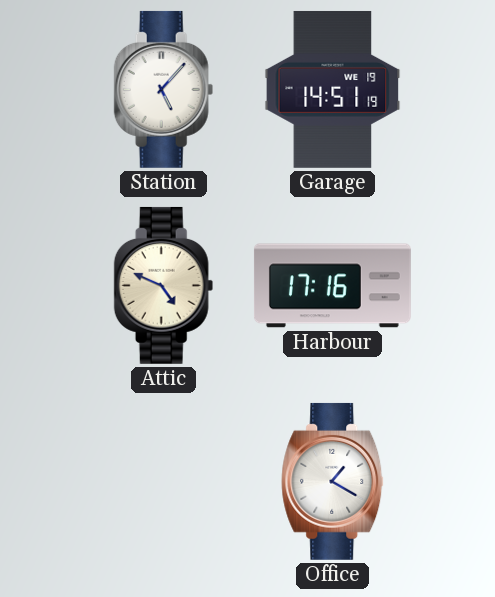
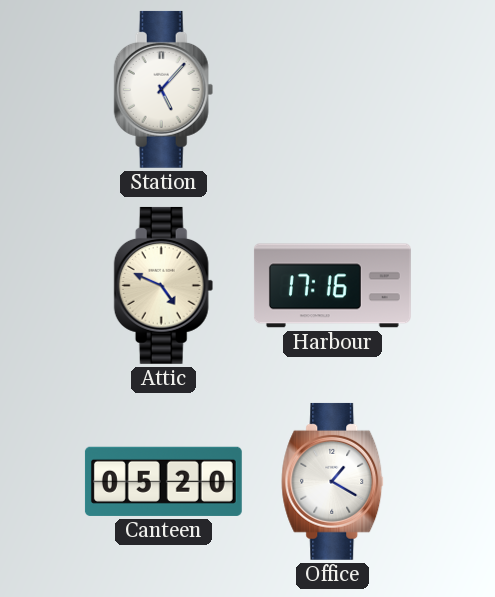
Garage: 14:51 -> none
Canteen: none -> 05:20
